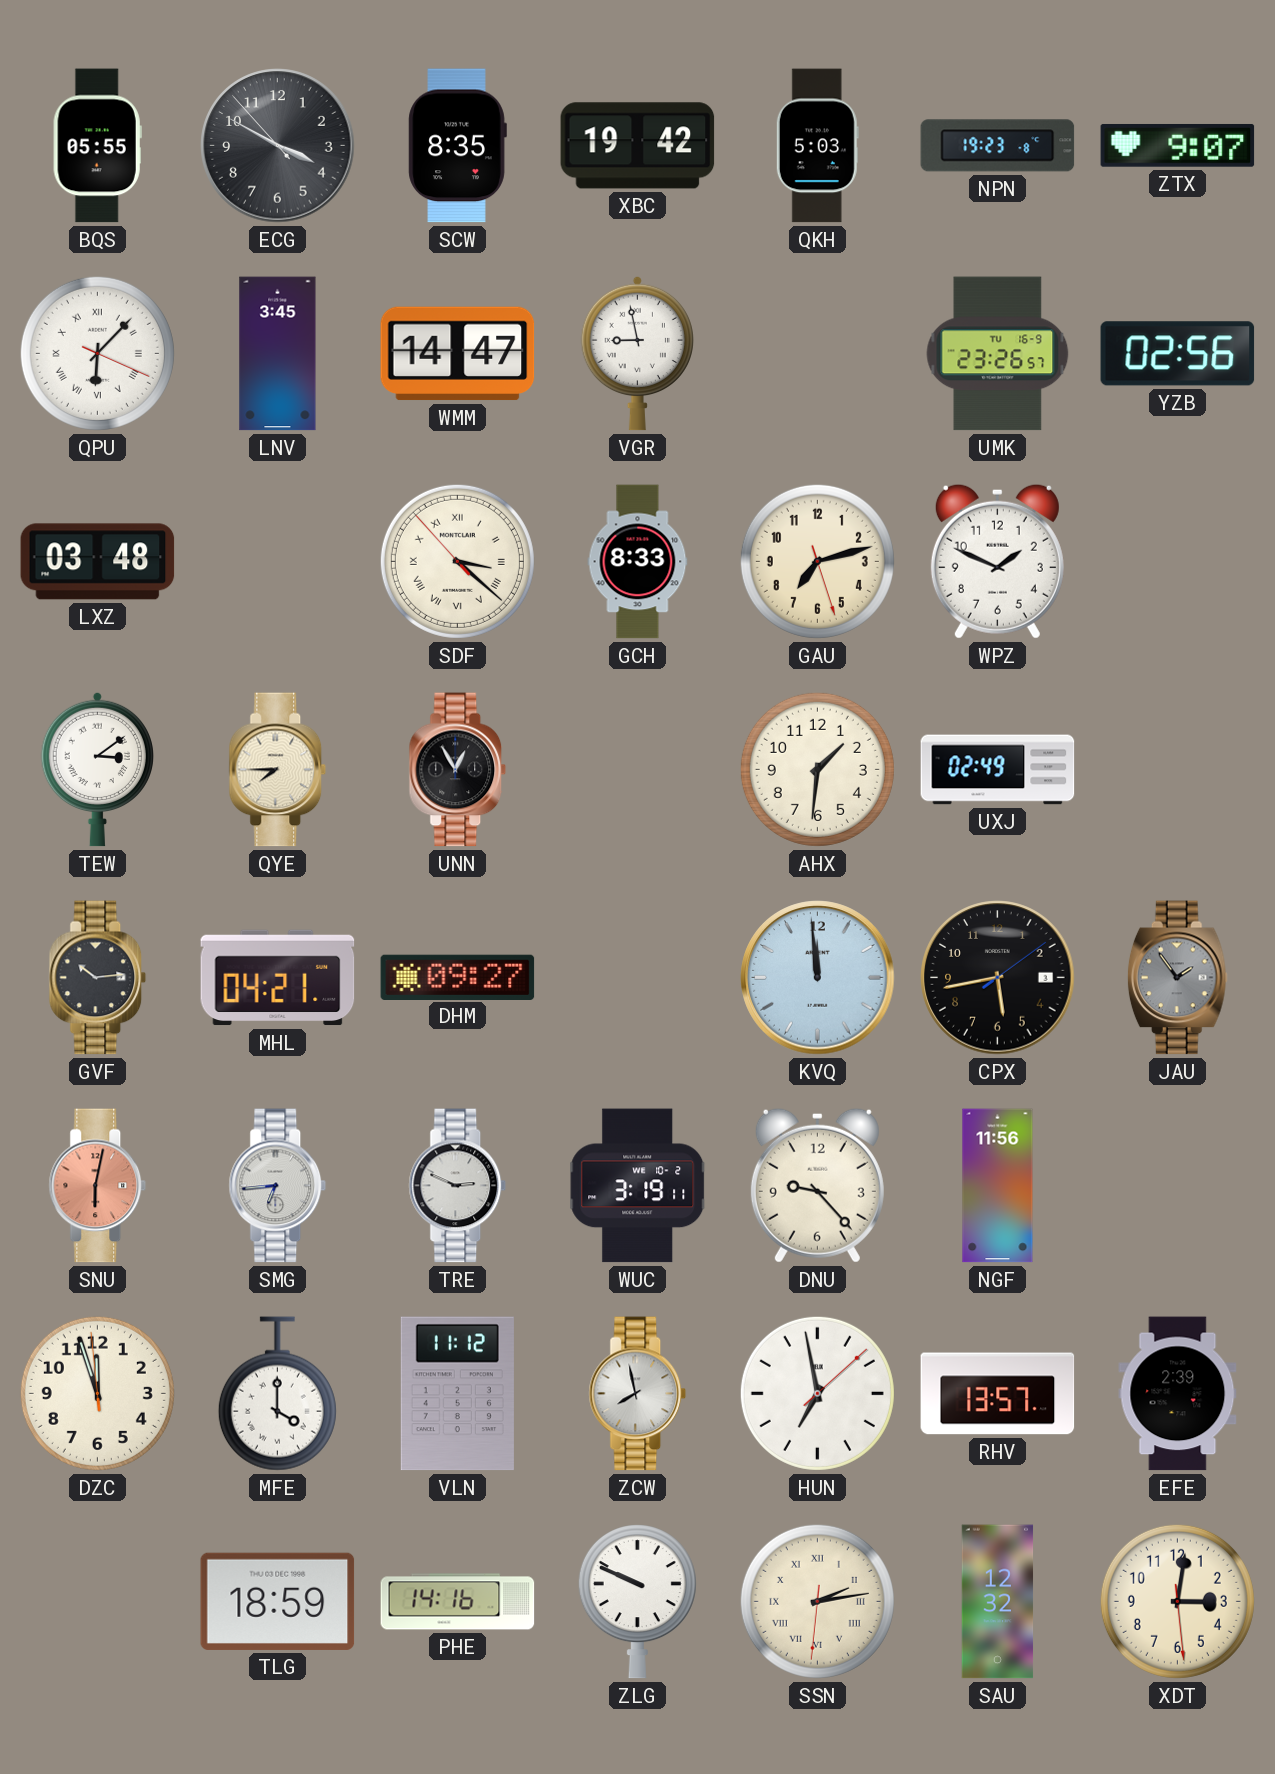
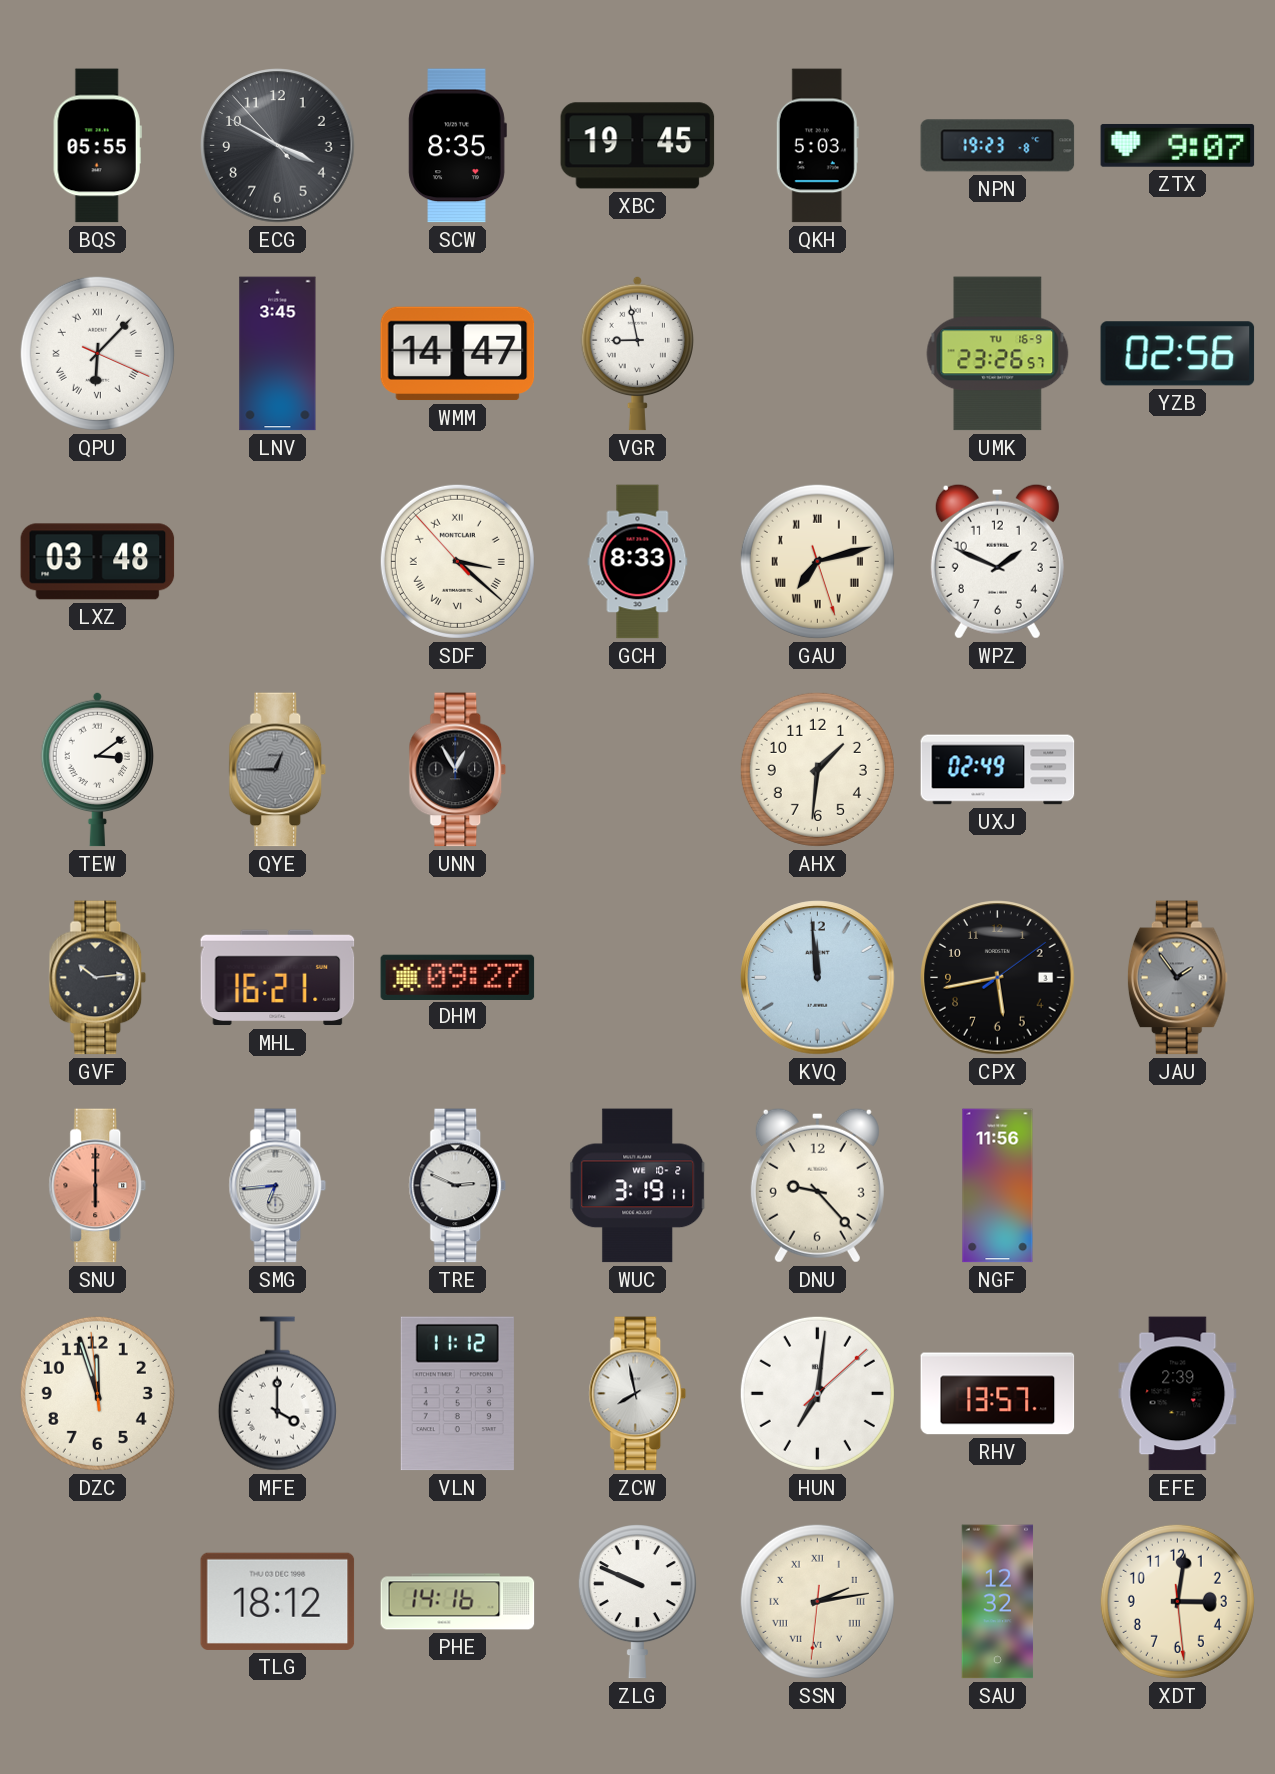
XBC: 19:42 -> 19:45
GAU numerals: Arabic -> Roman
QYE: 7:45 -> 12:45
QYE dial: cream -> grey
MHL: 04:21 -> 16:21
SNU: 6:02 -> 6:00
HUN: 6:58 -> 7:01
TLG: 18:59 -> 18:12
